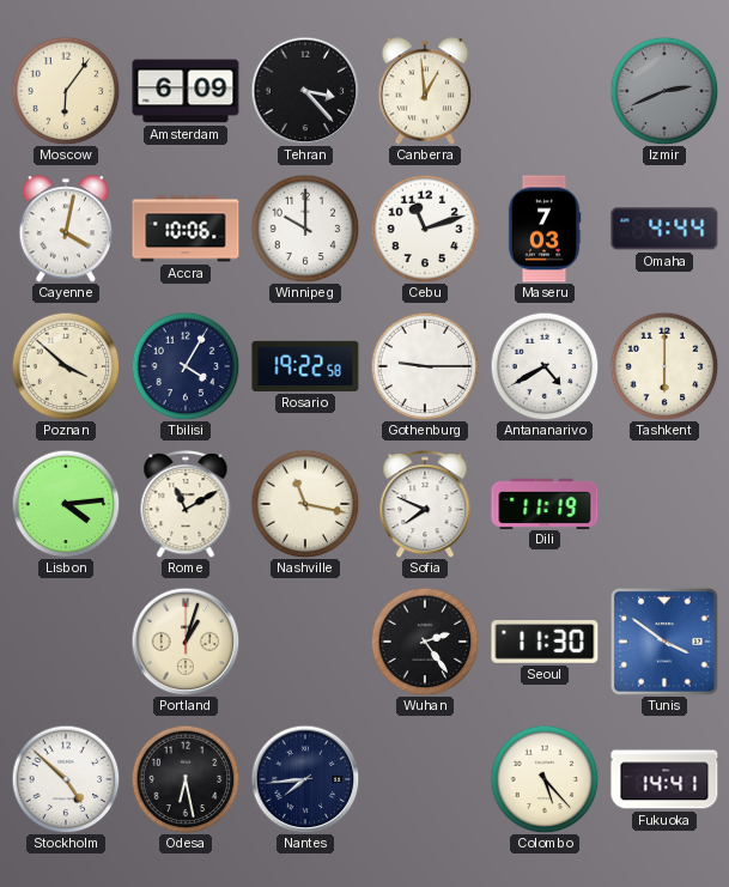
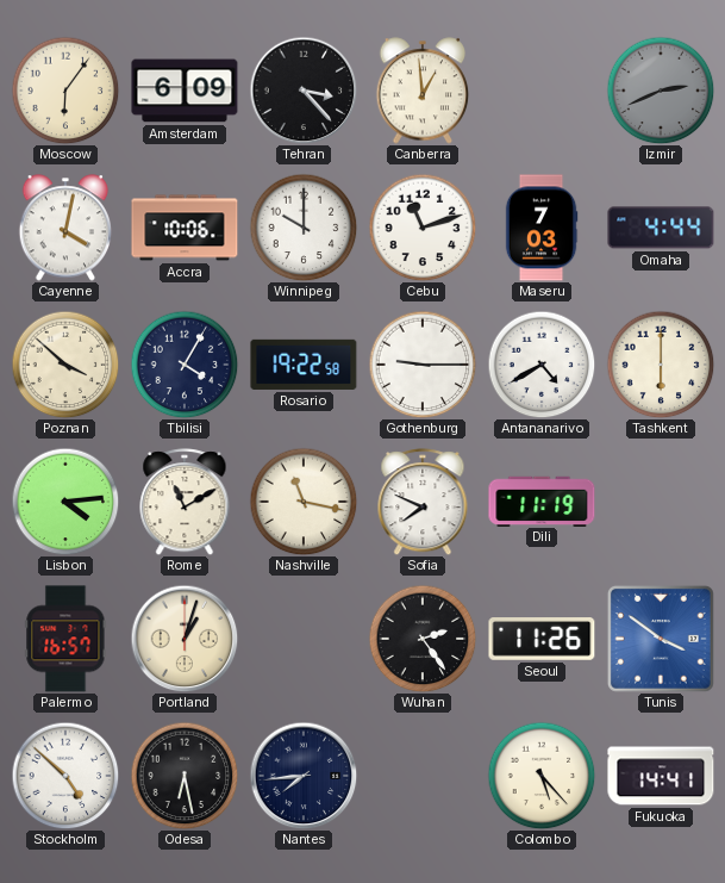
Palermo: none -> 16:57
Seoul: 11:30 -> 11:26
